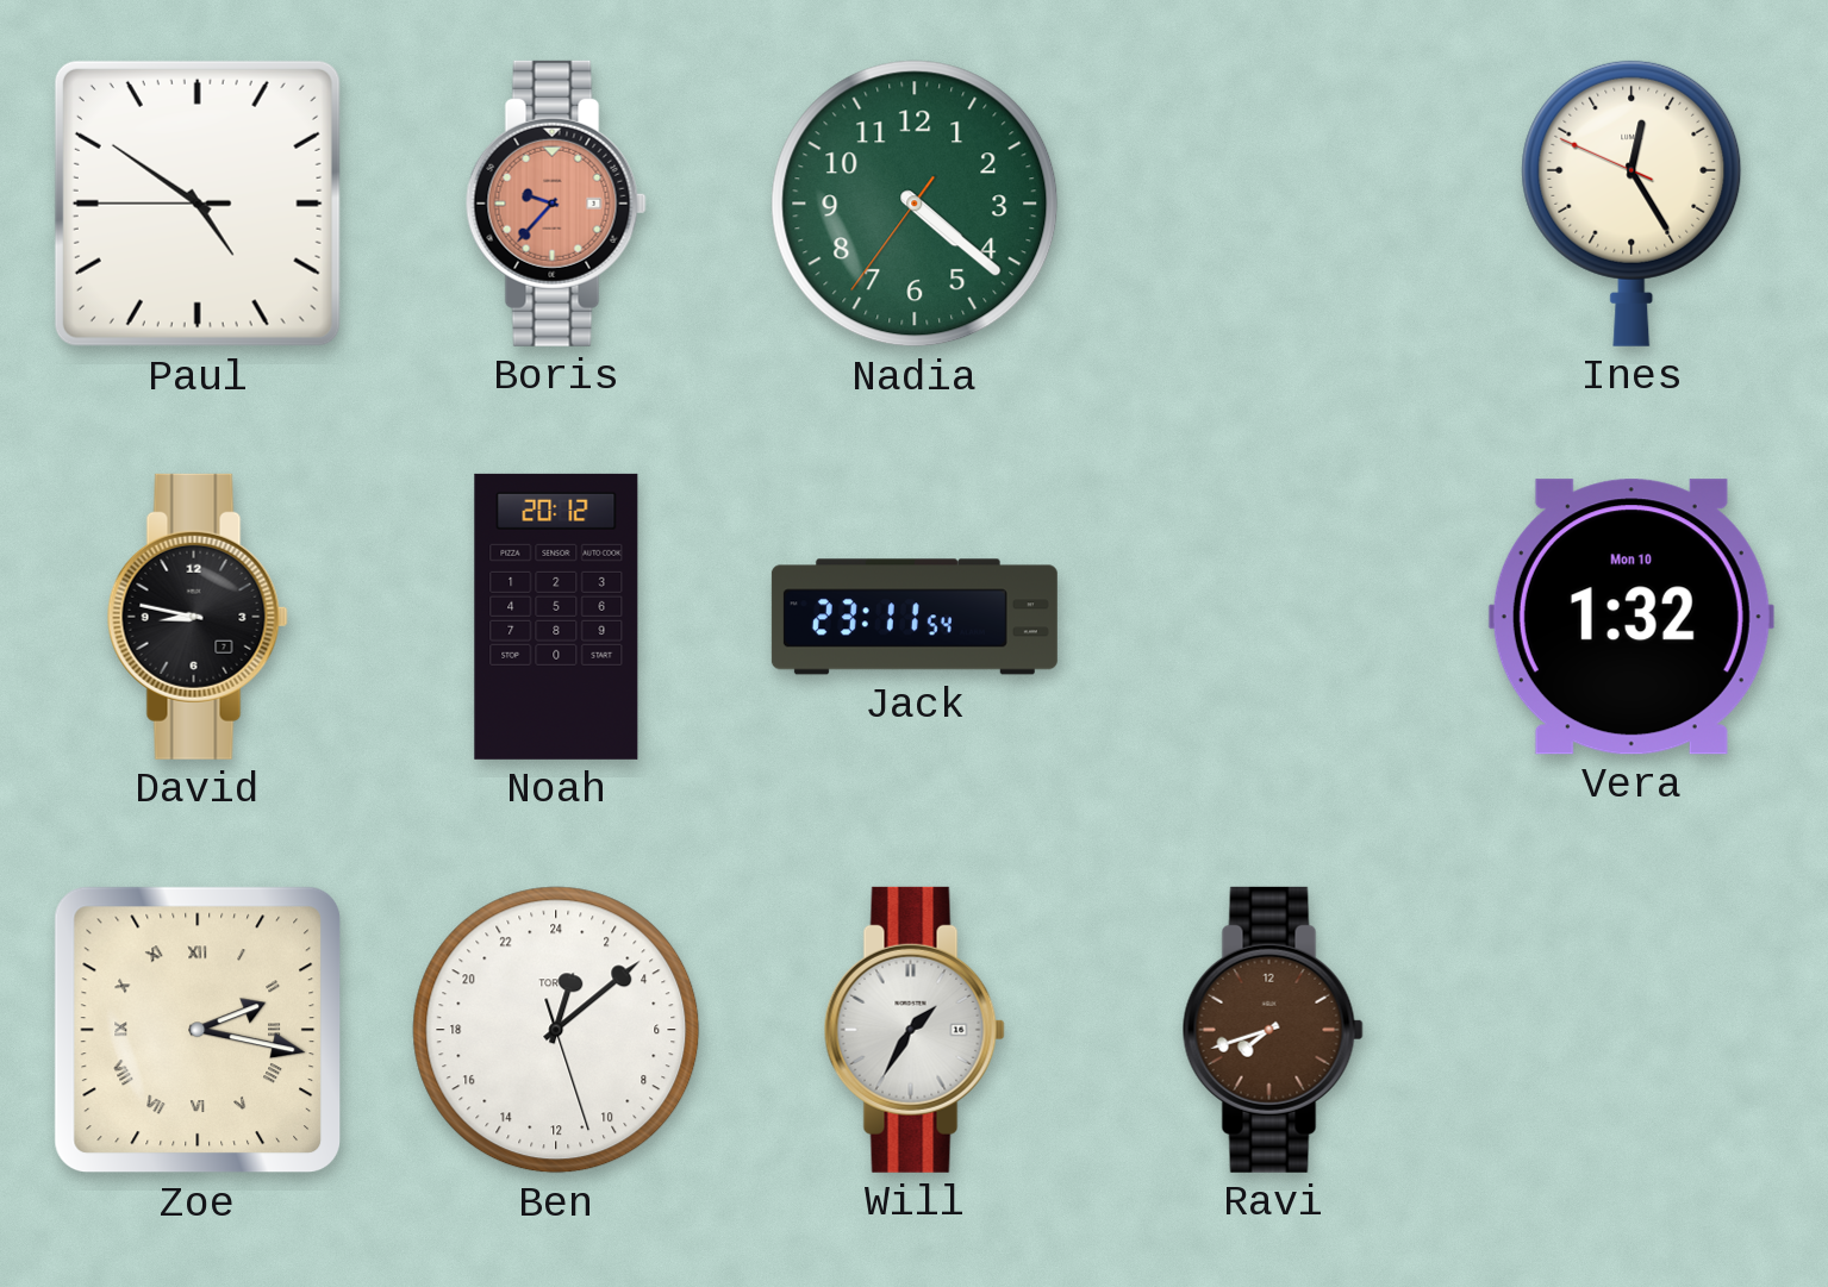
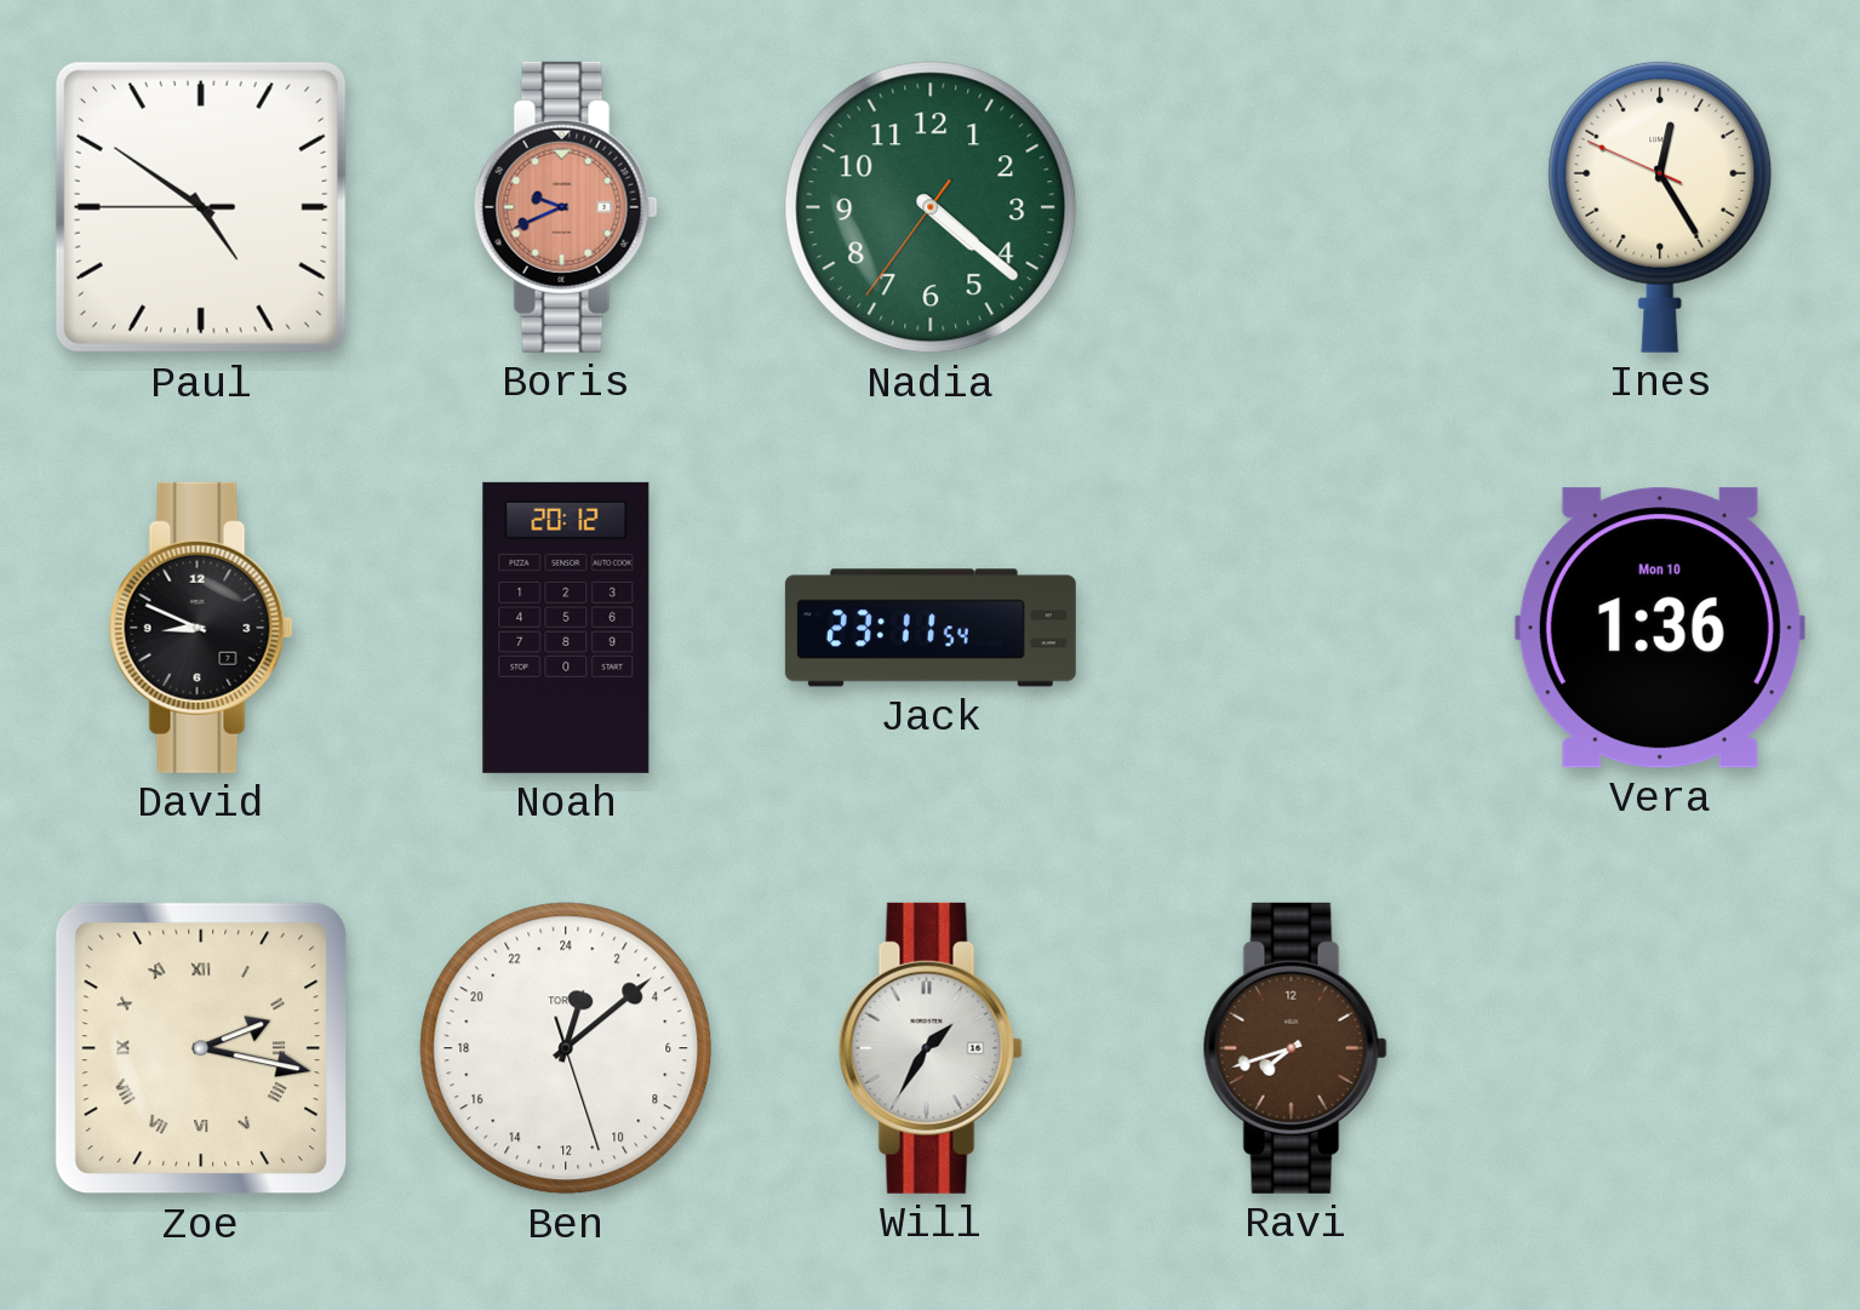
Boris: 9:37 -> 9:41
David: 8:47 -> 8:49
Vera: 1:32 -> 1:36
